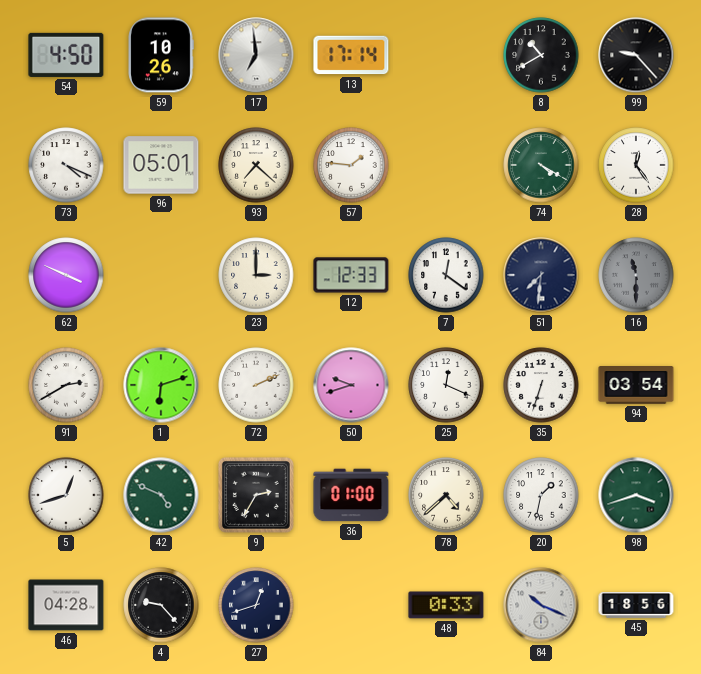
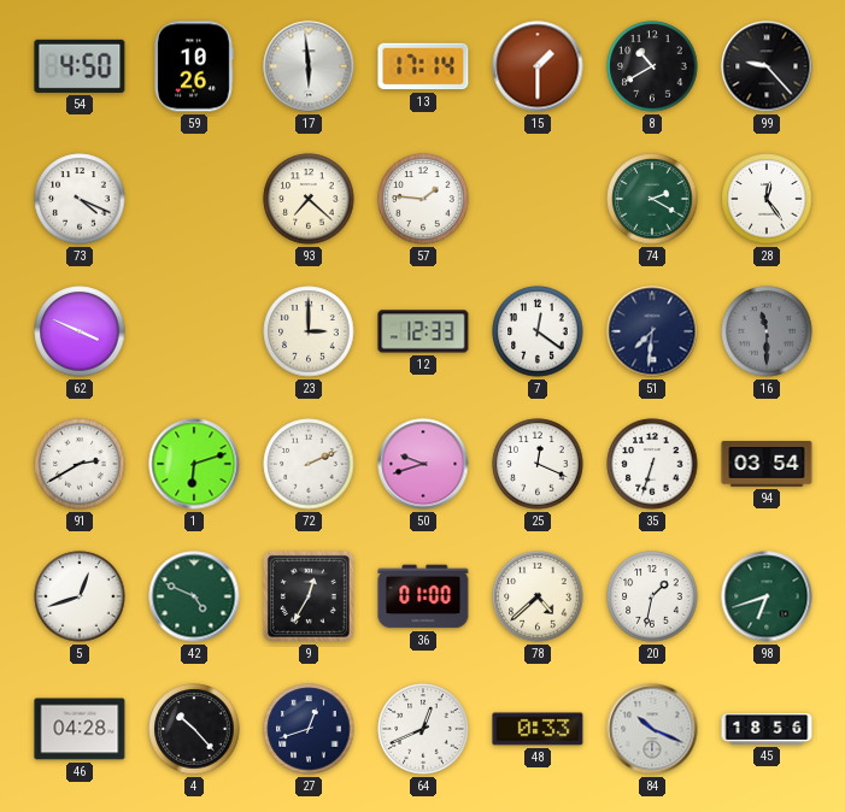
17: 6:59 -> 5:59
15: none -> 1:30
96: 05:01 -> none
74: 4:20 -> 2:20
9: 2:35 -> 12:35
98: 3:42 -> 6:42
4: 9:23 -> 10:23
64: none -> 12:41
